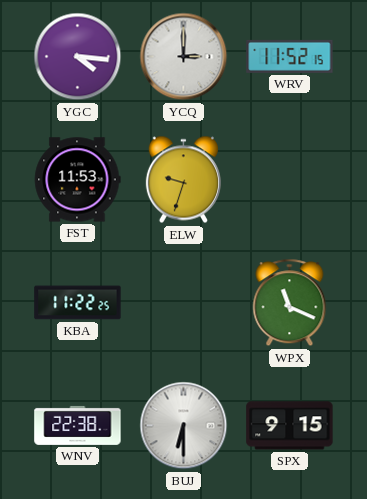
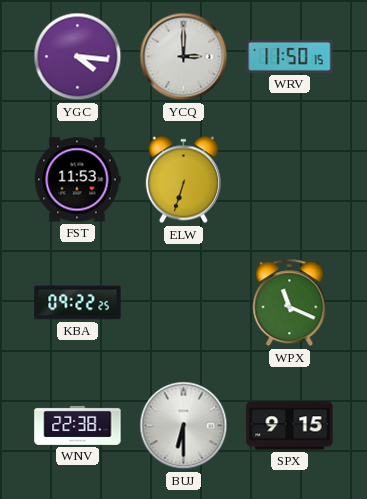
WRV: 11:52 -> 11:50
ELW: 9:33 -> 6:33
KBA: 11:22 -> 09:22
